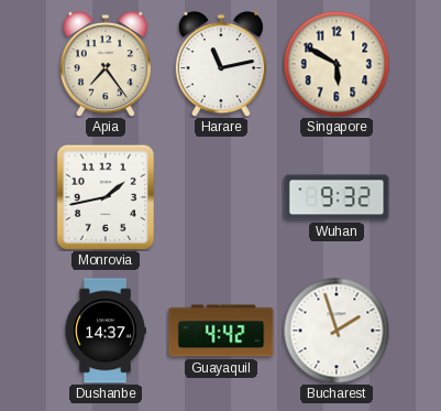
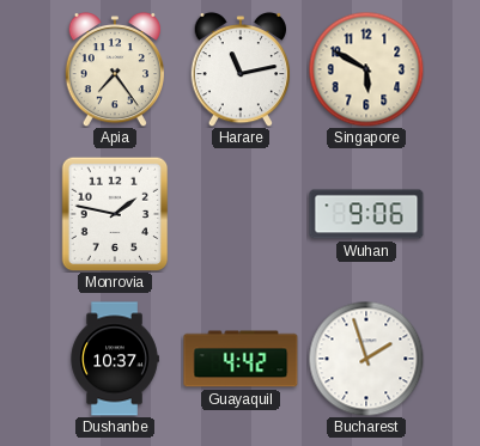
Monrovia: 1:43 -> 1:47
Wuhan: 9:32 -> 9:06
Dushanbe: 14:37 -> 10:37
